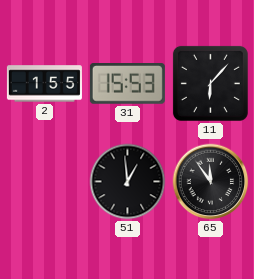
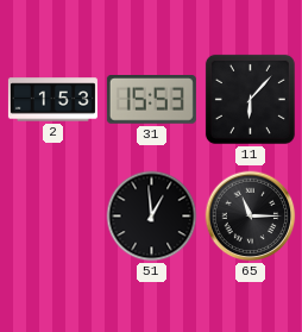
2: 1:55 -> 1:53
65: 11:54 -> 11:15
